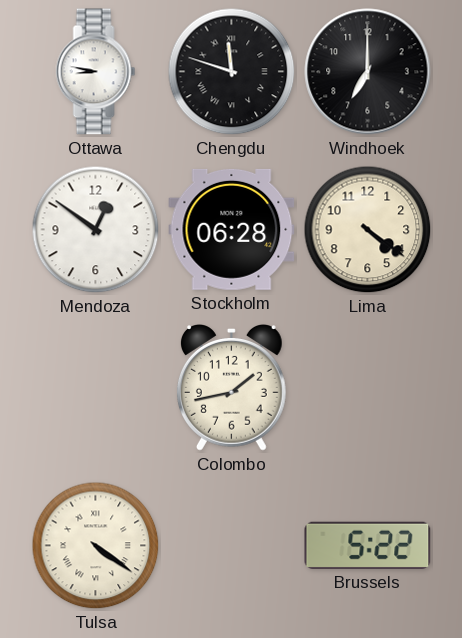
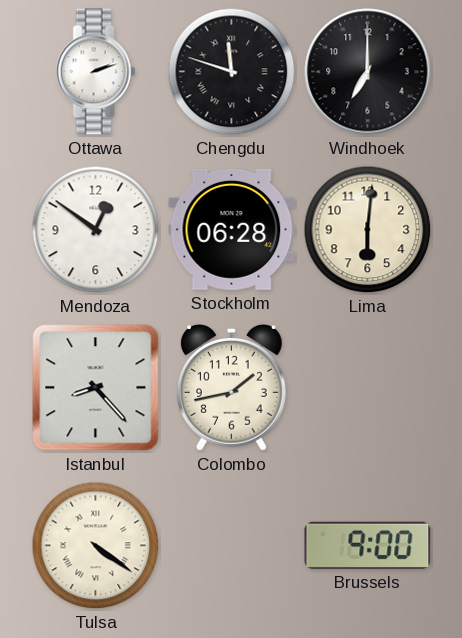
Ottawa: 8:47 -> 2:12
Lima: 4:21 -> 6:01
Istanbul: none -> 8:23
Brussels: 5:22 -> 9:00
